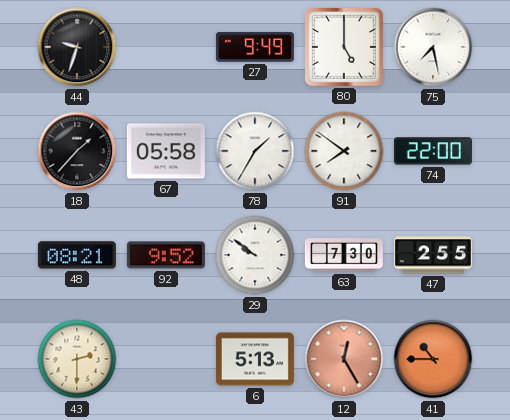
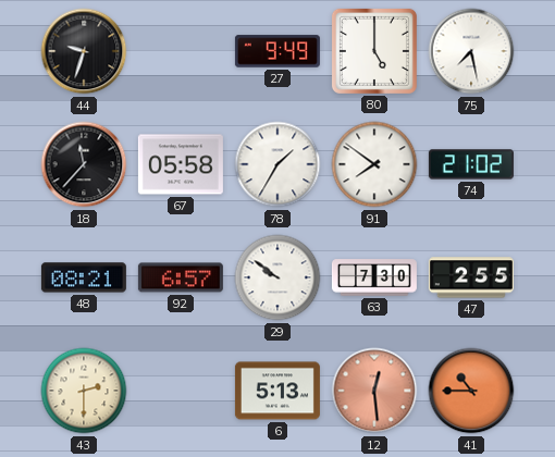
18: 1:37 -> 11:37
74: 22:00 -> 21:02
92: 9:52 -> 6:57
12: 12:25 -> 12:29
